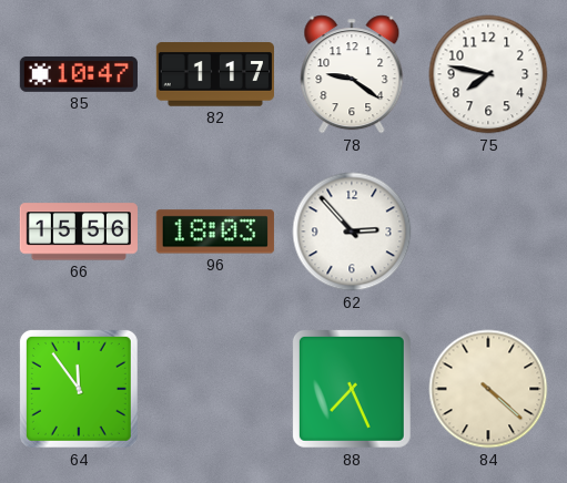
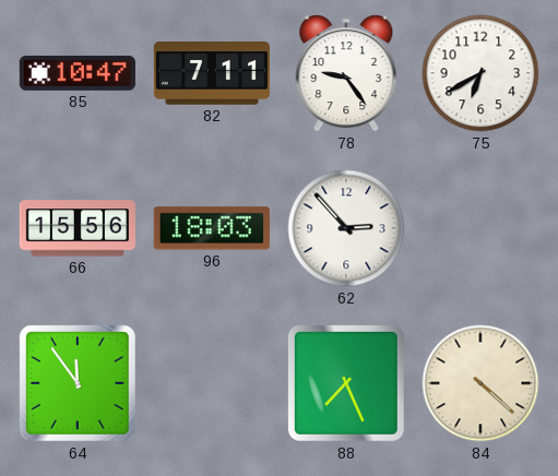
82: 1:17 -> 7:11
78: 9:21 -> 9:24
75: 7:47 -> 6:40
